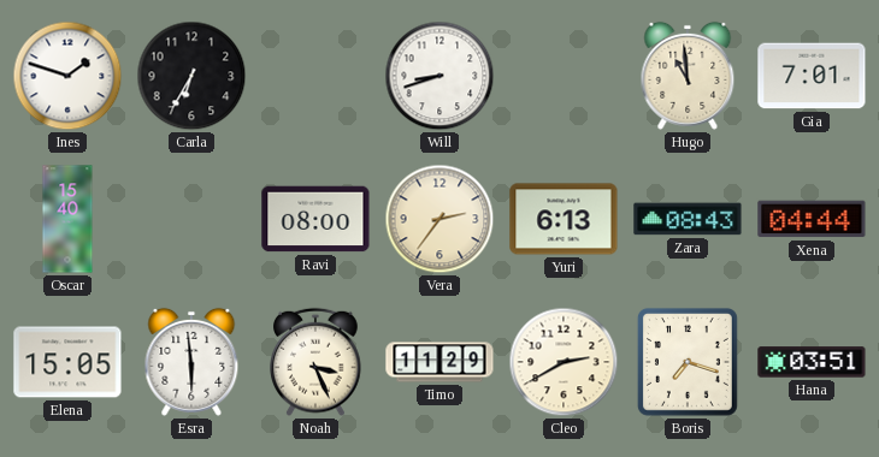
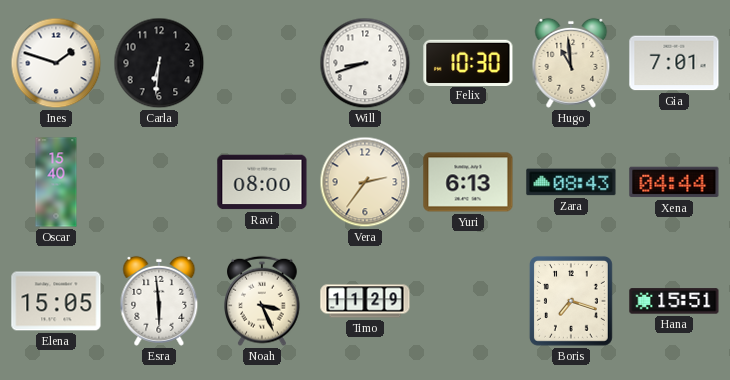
Carla: 6:35 -> 6:31
Felix: none -> 10:30
Cleo: 2:40 -> none
Hana: 03:51 -> 15:51
